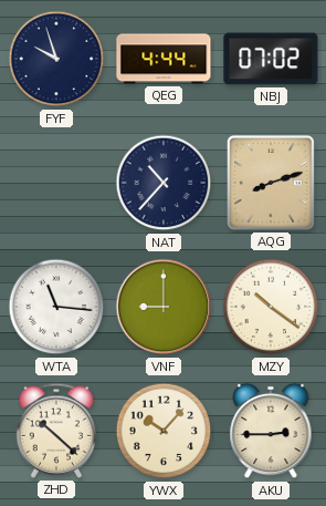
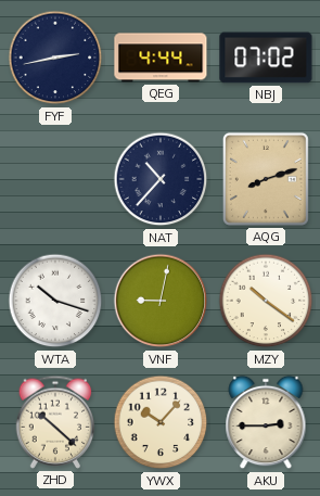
FYF: 9:57 -> 2:43
WTA: 11:16 -> 10:18
VNF: 9:00 -> 9:02
